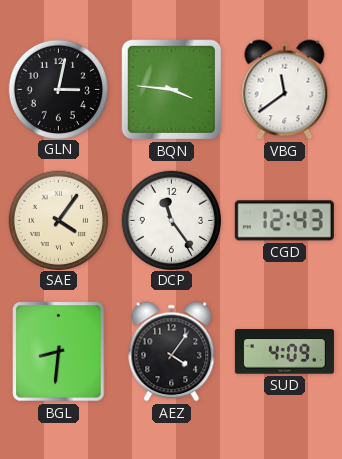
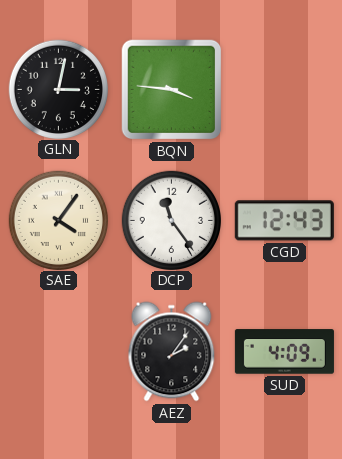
VBG: 11:39 -> none
BGL: 8:31 -> none
AEZ: 4:06 -> 2:06
